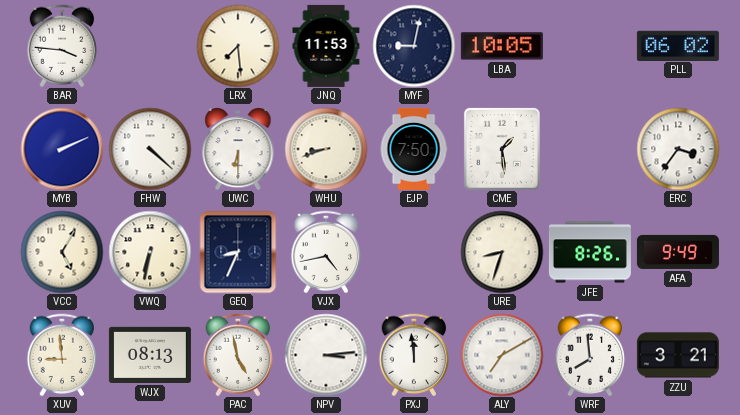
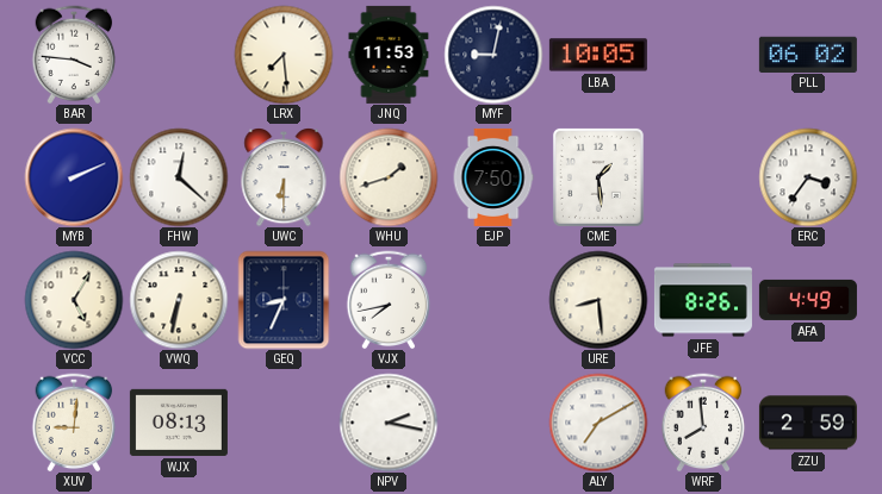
FHW: 4:22 -> 12:22
WHU: 8:42 -> 1:42
VJX: 4:43 -> 7:43
URE: 8:33 -> 8:29
AFA: 9:49 -> 4:49
XUV: 8:59 -> 9:01
PAC: 4:58 -> none
NPV: 3:14 -> 2:17
PXJ: 11:59 -> none
ZZU: 3:21 -> 2:59
